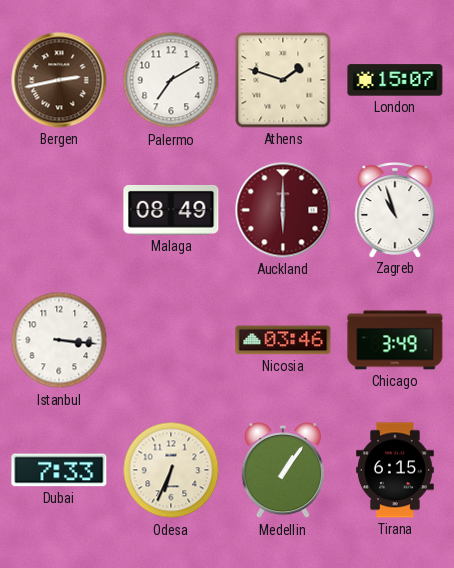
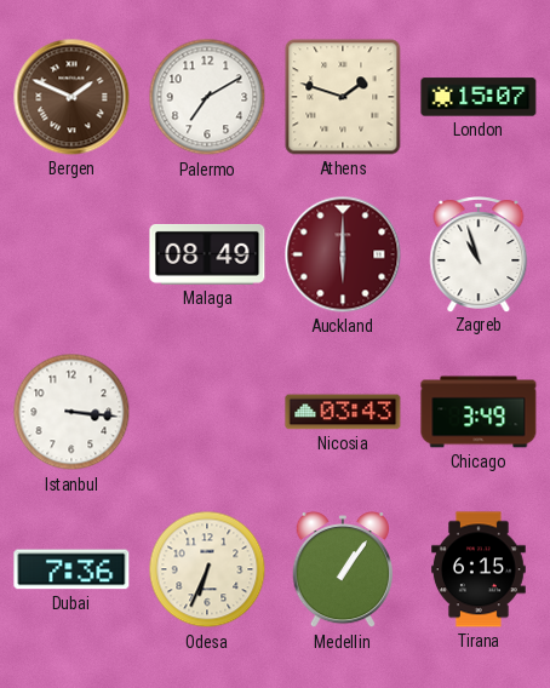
Bergen: 2:43 -> 1:49
Nicosia: 03:46 -> 03:43
Dubai: 7:33 -> 7:36
